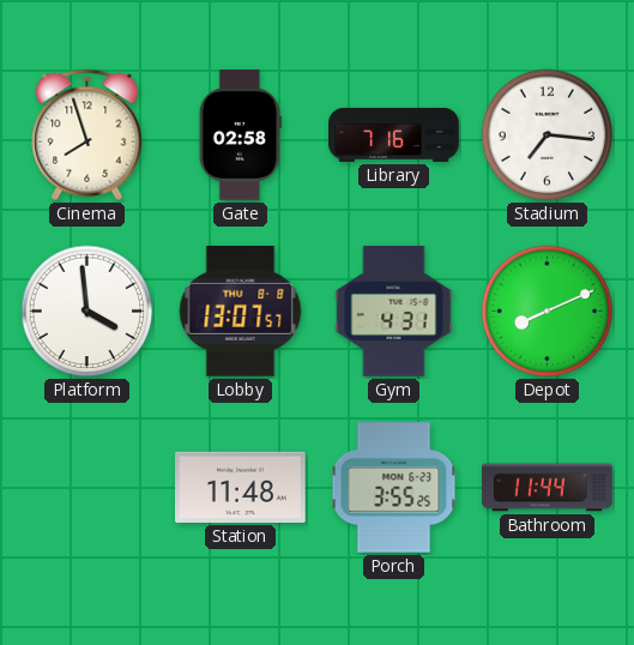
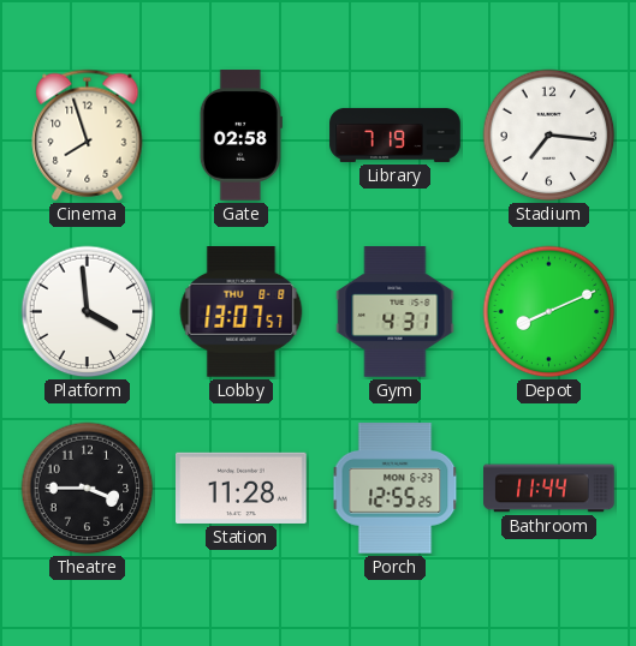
Library: 7:16 -> 7:19
Theatre: none -> 3:45
Station: 11:48 -> 11:28
Porch: 3:55 -> 12:55
